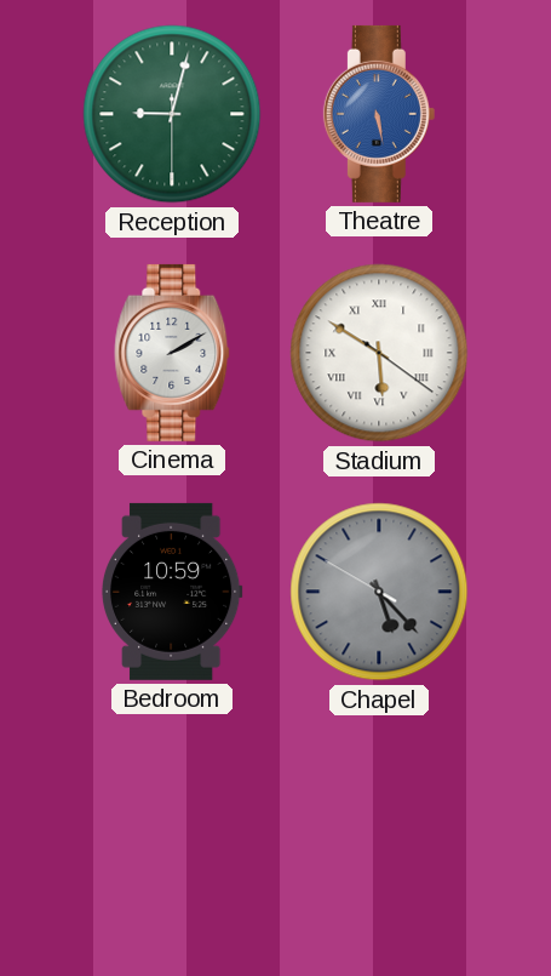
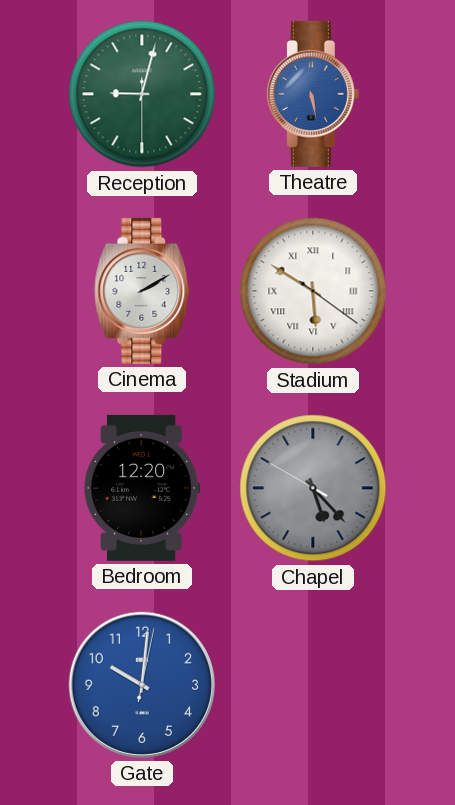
Bedroom: 10:59 -> 12:20
Gate: none -> 10:01
